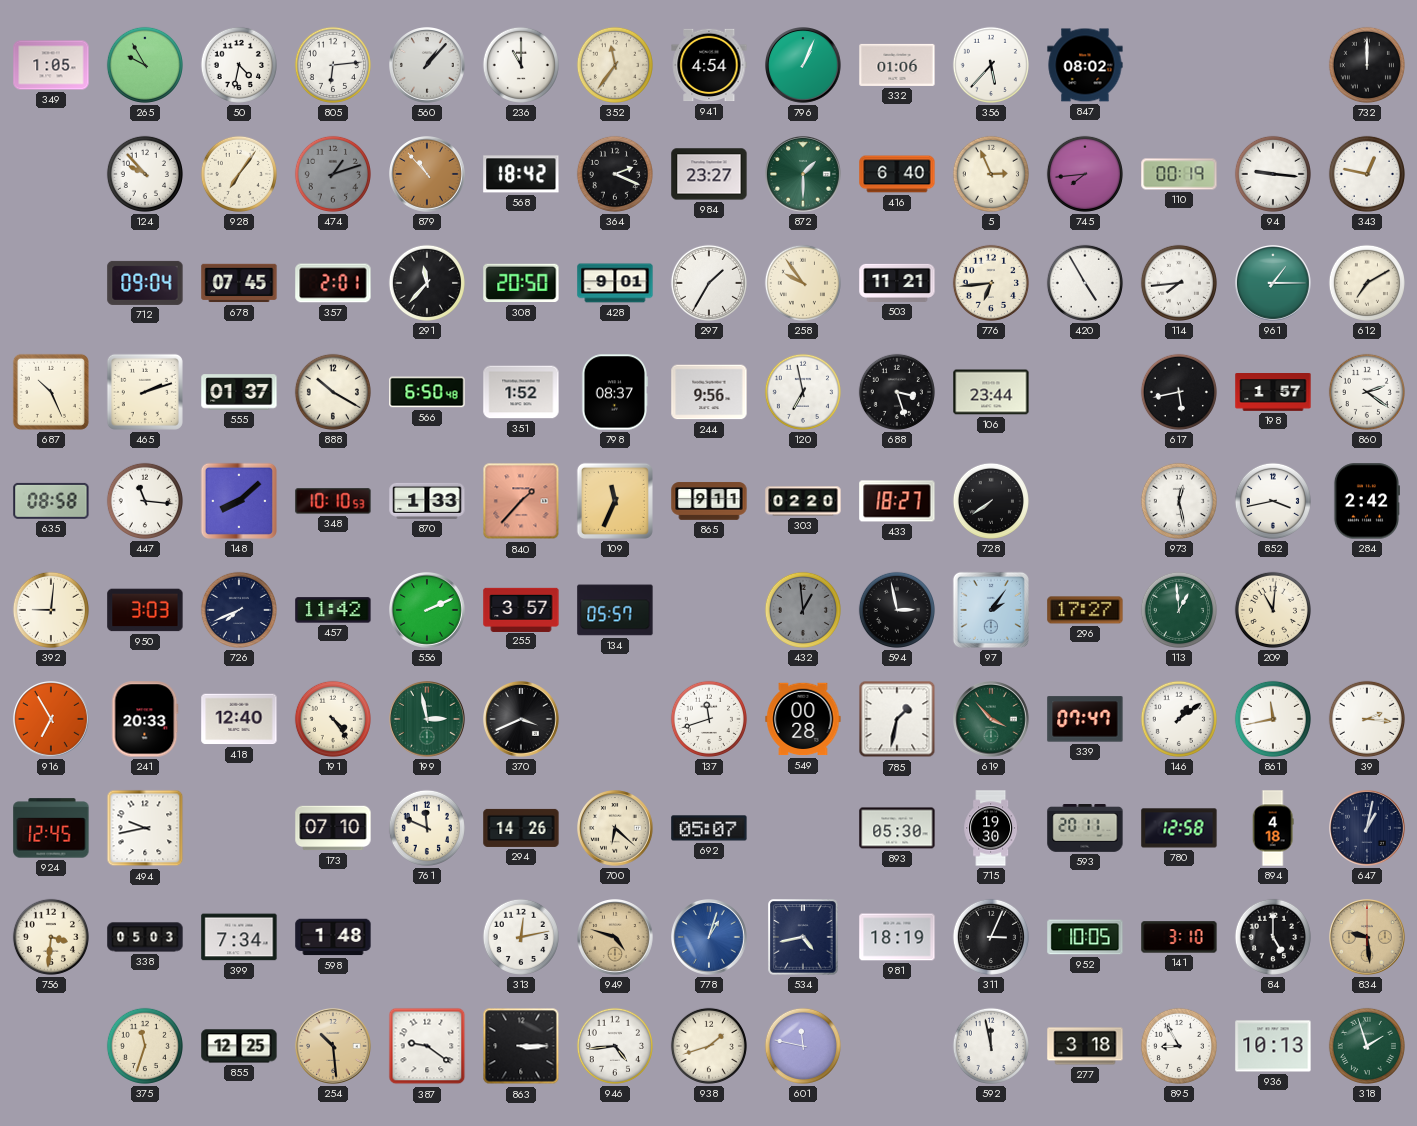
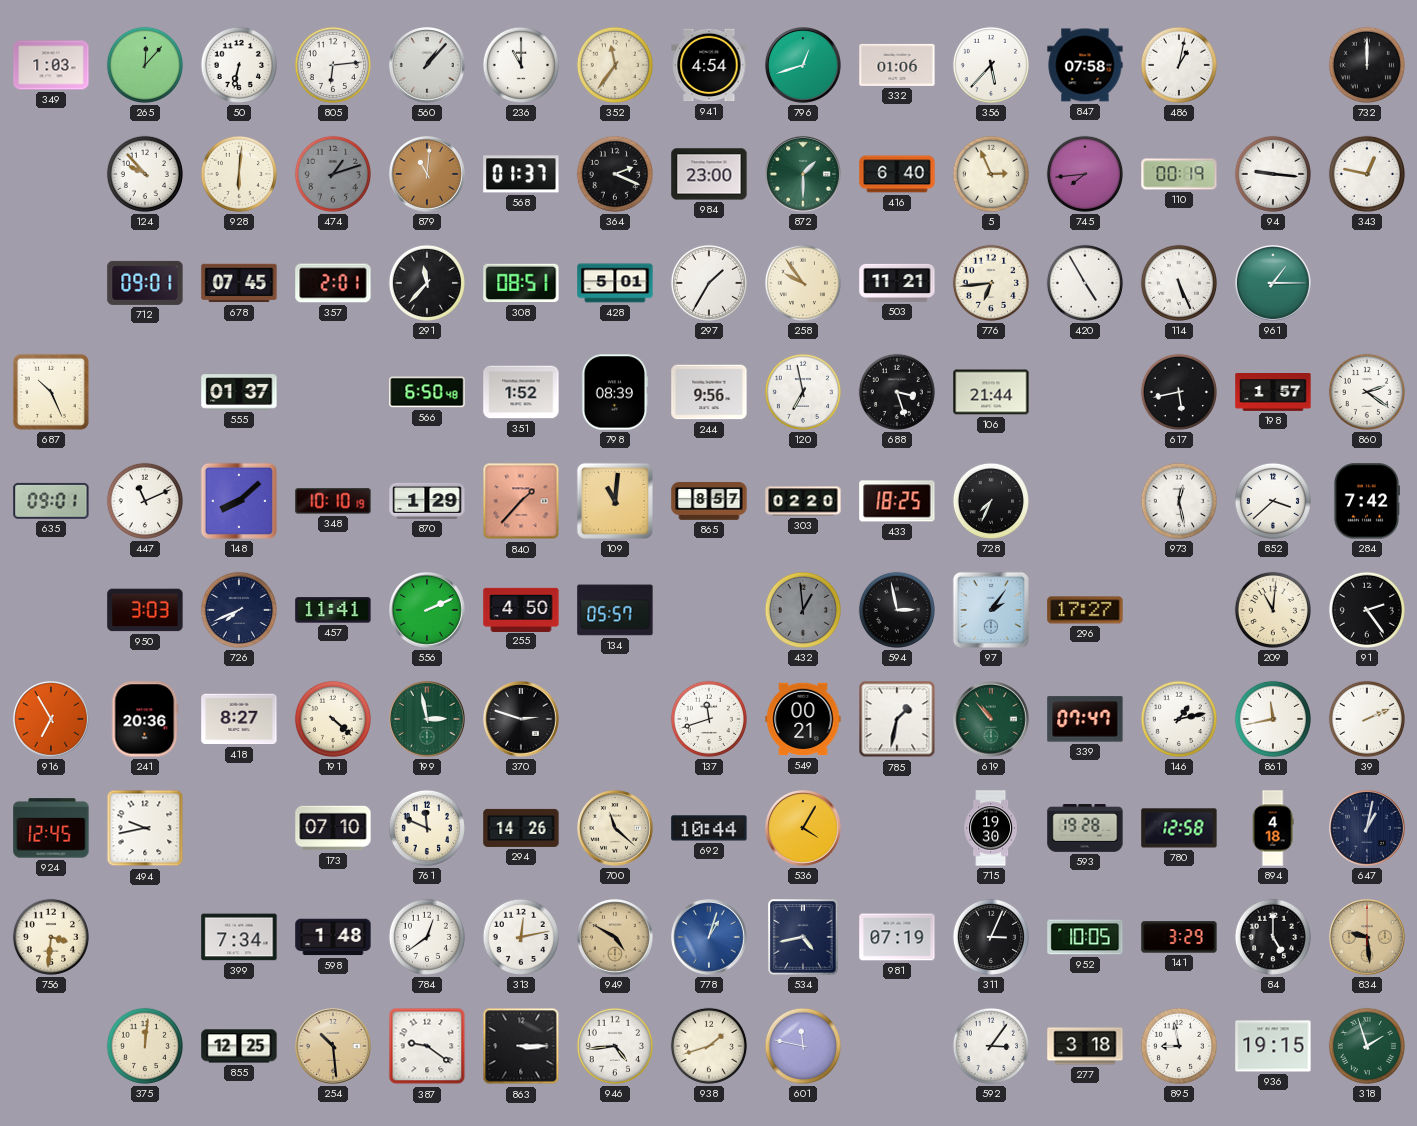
349: 1:05 -> 1:03
265: 9:55 -> 12:07
50: 4:32 -> 6:32
796: 1:04 -> 12:42
847: 08:02 -> 07:58
486: none -> 1:02
928: 7:06 -> 6:01
879: 10:53 -> 11:01
568: 18:42 -> 01:37
984: 23:27 -> 23:00
712: 09:04 -> 09:01
308: 20:50 -> 08:51
428: 9:01 -> 5:01
114: 7:44 -> 5:26
612: 7:10 -> none
465: 2:12 -> none
888: 10:20 -> none
798: 08:37 -> 08:39
106: 23:44 -> 21:44
635: 08:58 -> 09:01
447: 11:16 -> 11:11
348: 10:10:53 -> 10:10:19
870: 1:33 -> 1:29
109: 11:34 -> 11:01
865: 9:11 -> 8:57
433: 18:27 -> 18:25
728: 7:39 -> 7:34
852: 3:43 -> 3:38
284: 2:42 -> 7:42
392: 9:01 -> none
457: 11:42 -> 11:41
255: 3:57 -> 4:50
113: 12:59 -> none
91: none -> 2:24
241: 20:33 -> 20:36
418: 12:40 -> 8:27
191: 4:24 -> 4:22
370: 3:41 -> 2:48
549: 00:28 -> 00:21
619: 3:53 -> 10:53
146: 1:09 -> 1:13
39: 2:16 -> 2:11
700: 6:22 -> 11:22
692: 05:07 -> 10:44
536: none -> 4:05
893: 05:30 -> none
593: 20:11 -> 19:28
338: 05:03 -> none
784: none -> 12:39
949: 4:48 -> 4:50
981: 18:19 -> 07:19
141: 3:10 -> 3:29
375: 11:33 -> 12:01
592: 11:58 -> 3:06
895: 8:55 -> 8:58
936: 10:13 -> 19:15
